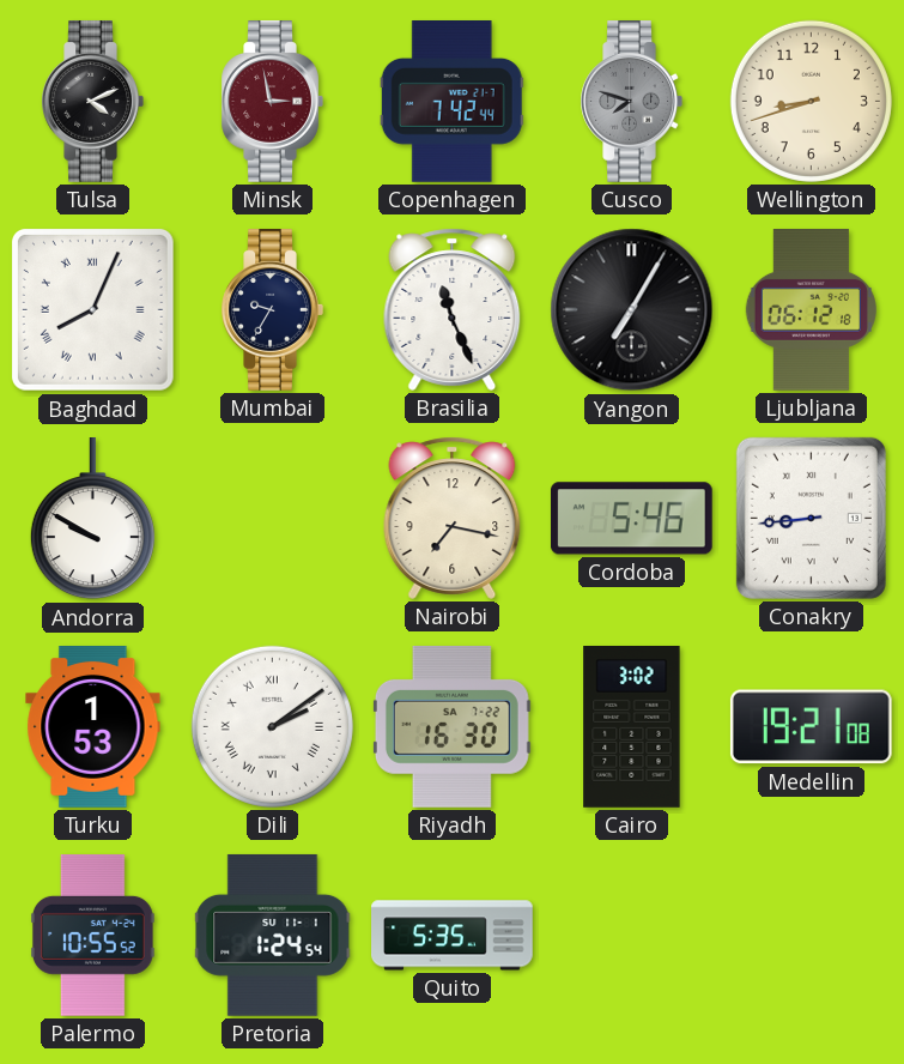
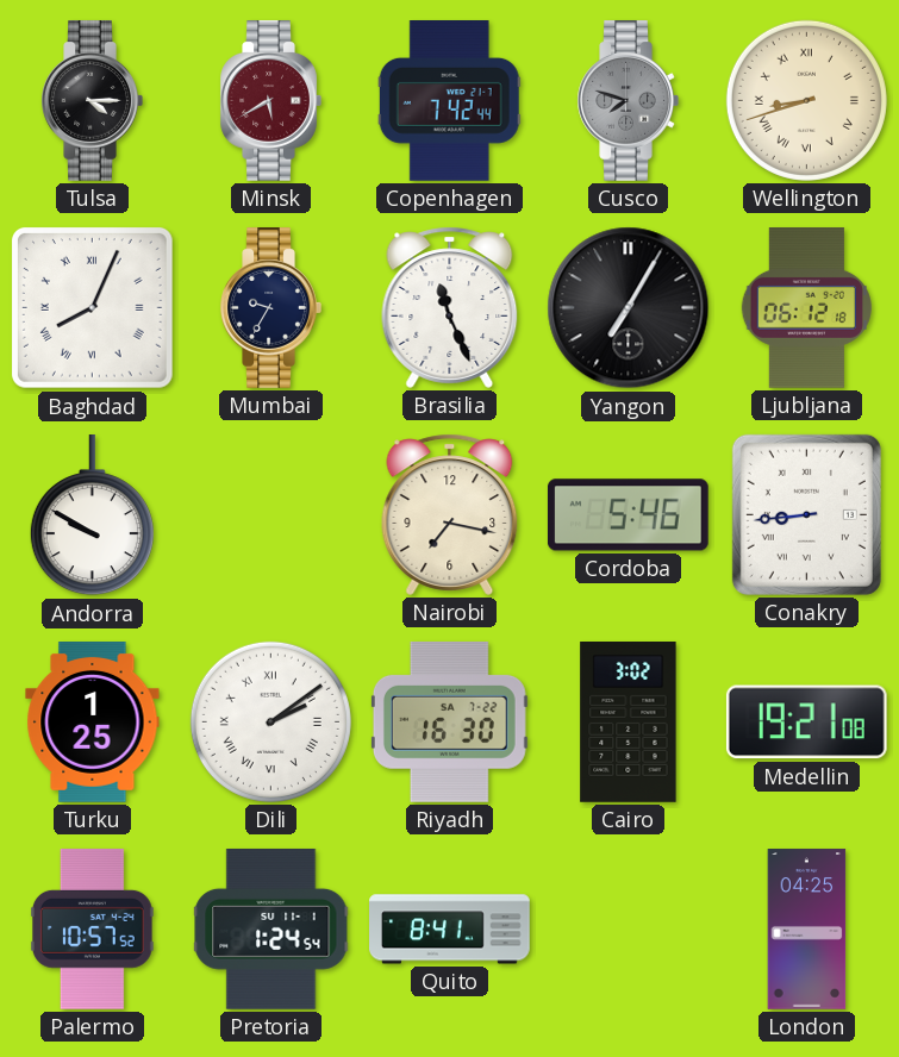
Tulsa: 4:11 -> 4:15
Minsk: 2:58 -> 5:40
Wellington numerals: Arabic -> Roman
Turku: 1:53 -> 1:25
Palermo: 10:55 -> 10:57
Quito: 5:35 -> 8:41
London: none -> 04:25
